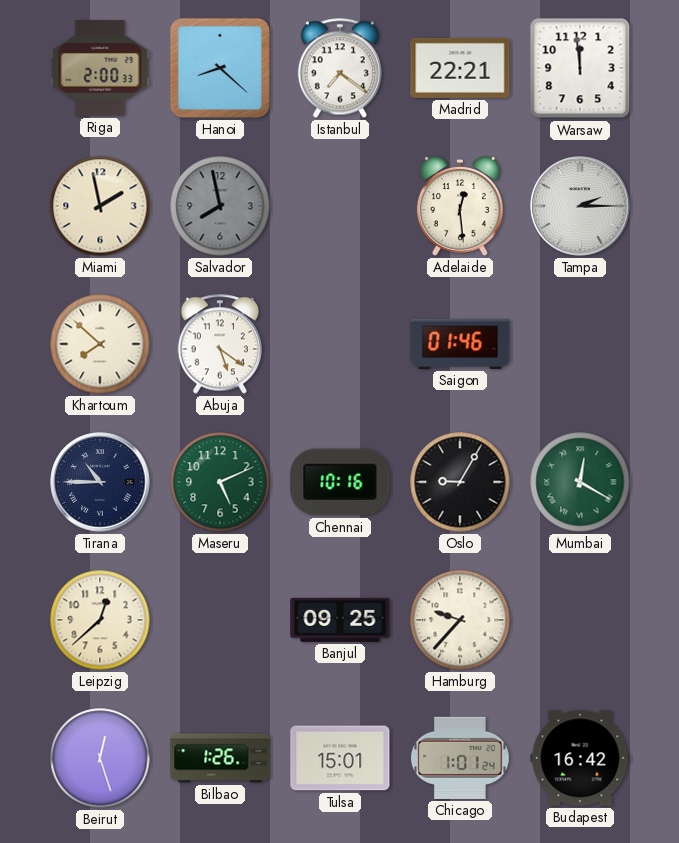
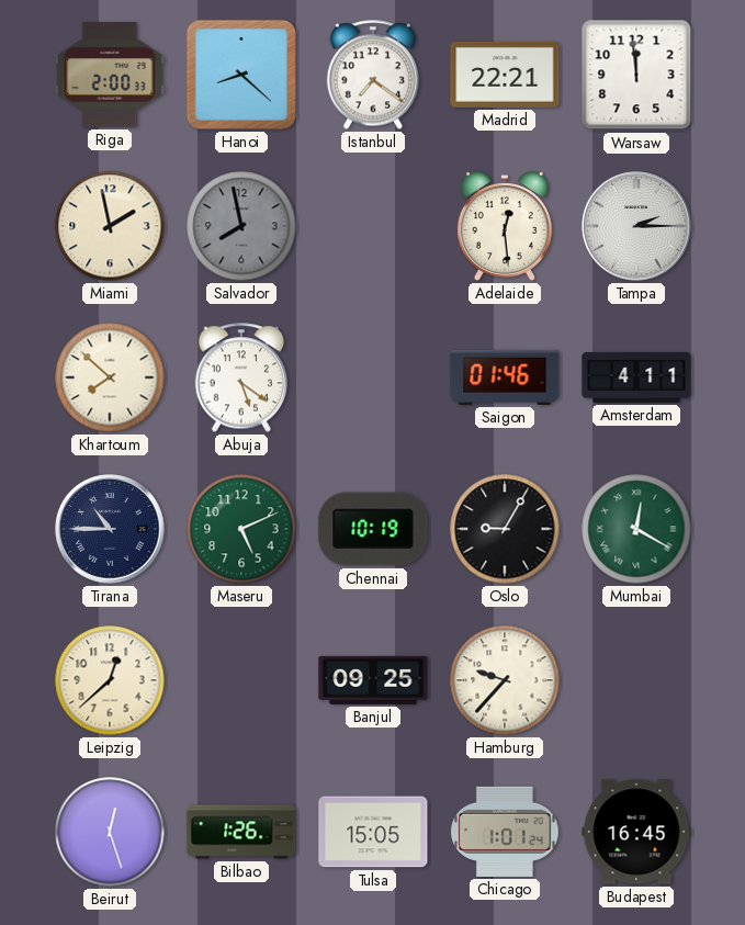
Amsterdam: none -> 4:11
Chennai: 10:16 -> 10:19
Tulsa: 15:01 -> 15:05
Budapest: 16:42 -> 16:45
